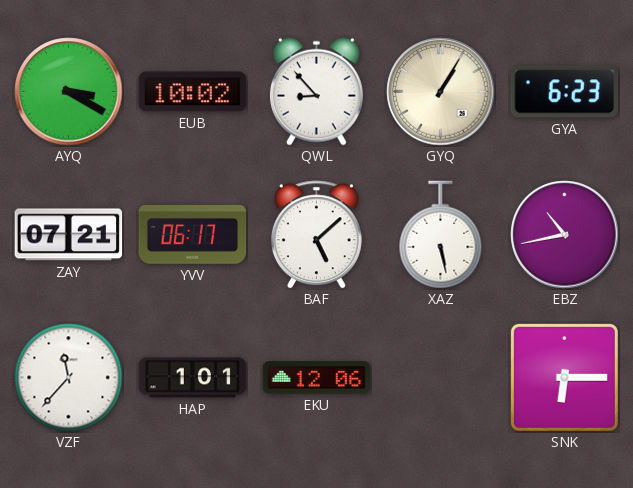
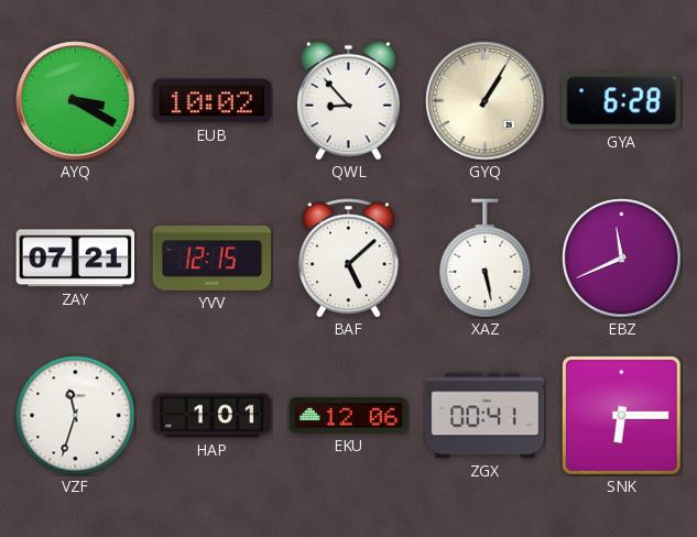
GYA: 6:23 -> 6:28
YVV: 06:17 -> 12:15
EBZ: 10:43 -> 11:41
VZF: 11:37 -> 11:33
ZGX: none -> 00:41
